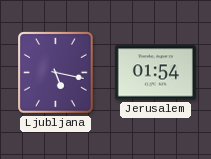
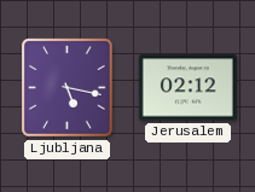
Jerusalem: 01:54 -> 02:12
